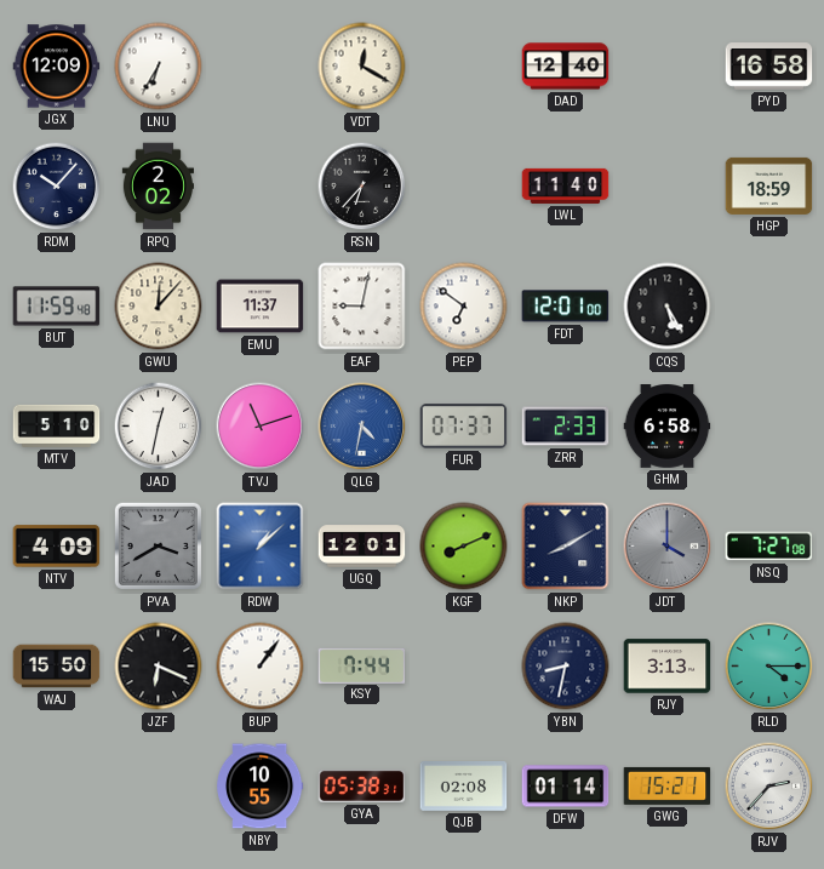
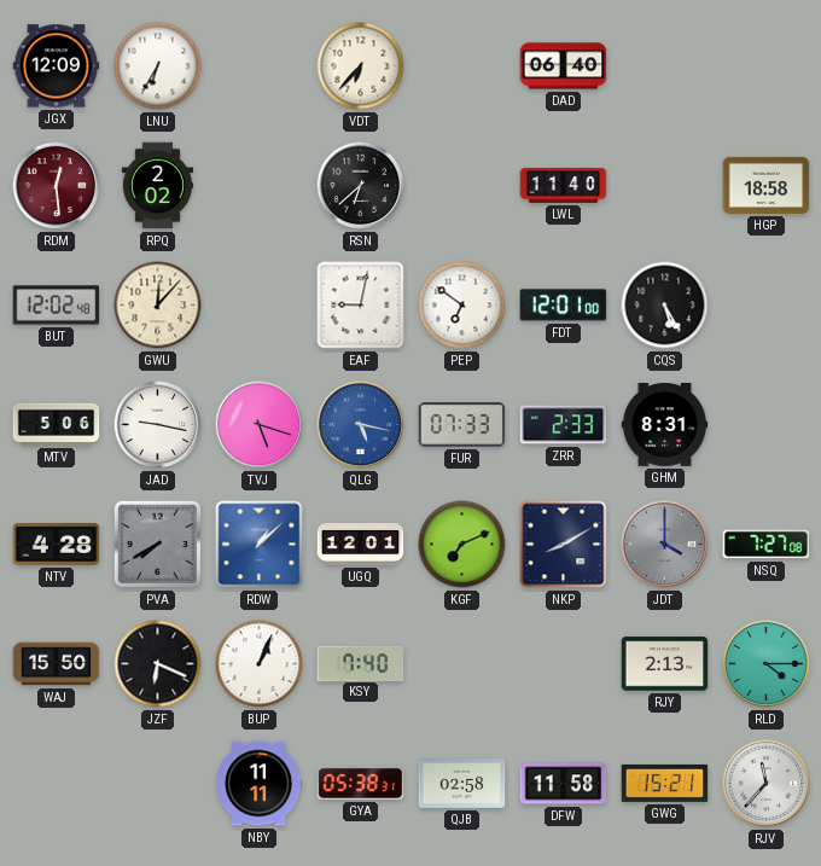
VDT: 12:20 -> 6:37
DAD: 12:40 -> 06:40
PYD: 16:58 -> none
RDM: 10:07 -> 12:29
RDM dial: navy -> burgundy
RSN: 6:37 -> 6:38
HGP: 18:59 -> 18:58
BUT: 11:59 -> 12:02
EMU: 11:37 -> none
MTV: 5:10 -> 5:06
JAD: 12:32 -> 9:17
TVJ: 11:12 -> 5:18
QLG: 4:32 -> 5:17
FUR: 07:37 -> 07:33
GHM: 6:58 -> 8:31
NTV: 4:09 -> 4:28
PVA: 3:40 -> 7:40
KGF: 8:11 -> 7:11
BUP: 1:06 -> 1:04
KSY: 7:44 -> 7:40
YBN: 8:32 -> none
RJY: 3:13 -> 2:13
NBY: 10:55 -> 11:11
QJB: 02:08 -> 02:58
DFW: 01:14 -> 11:58
RJV: 2:37 -> 11:37
